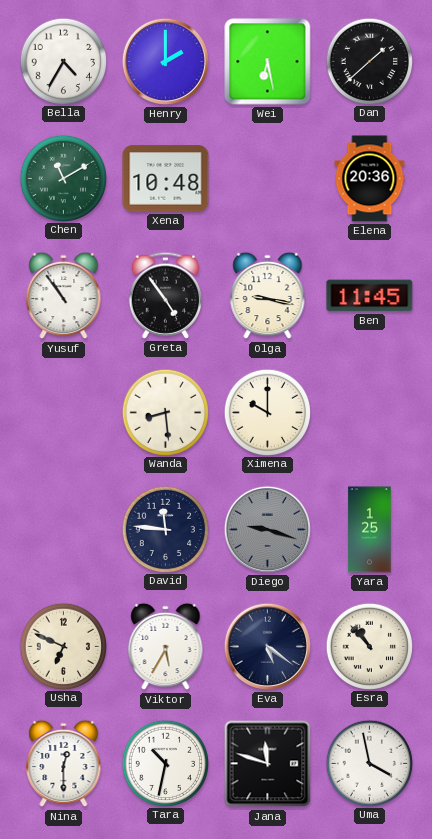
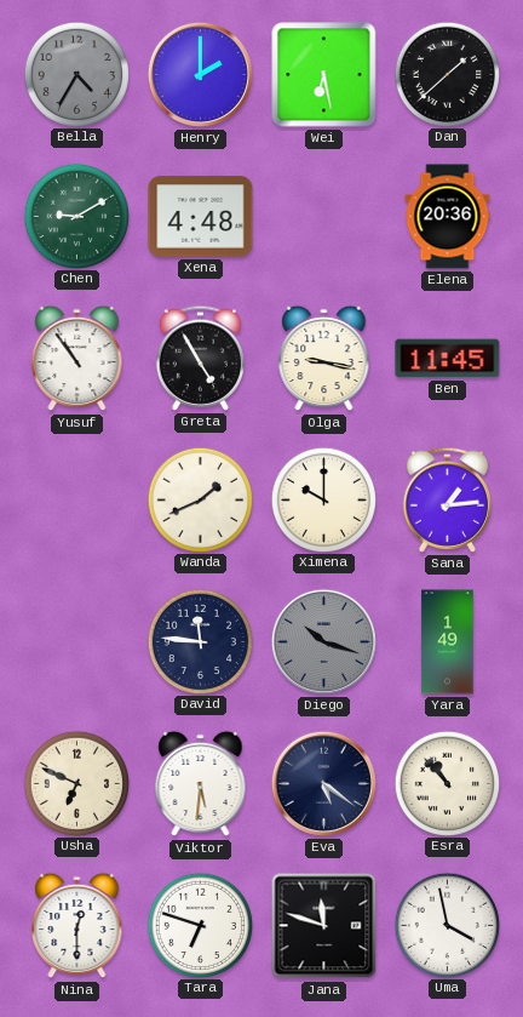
Bella dial: white -> grey
Chen: 11:10 -> 9:10
Xena: 10:48 -> 4:48
Greta: 4:54 -> 4:55
Wanda: 8:29 -> 1:41
Sana: none -> 1:14
Diego: 9:18 -> 10:18
Yara: 1:25 -> 1:49
Viktor: 5:35 -> 5:31
Tara: 10:32 -> 6:48
